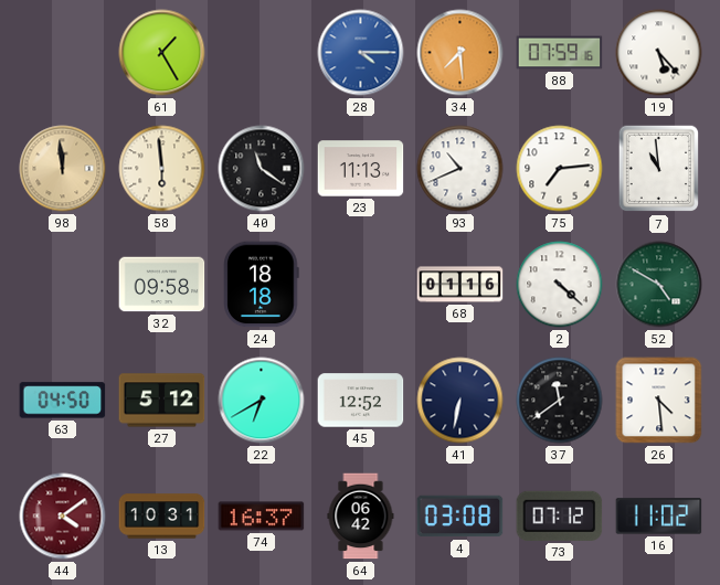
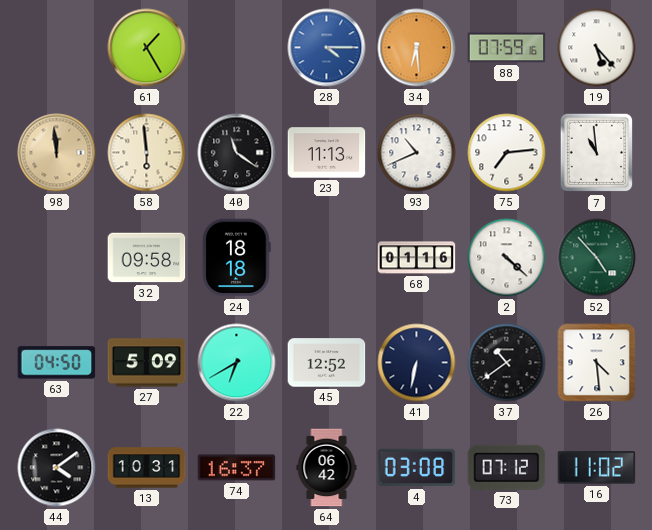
34: 7:29 -> 6:29
52: 4:50 -> 4:53
27: 5:12 -> 5:09
37: 11:39 -> 10:39
44 dial: burgundy -> black
